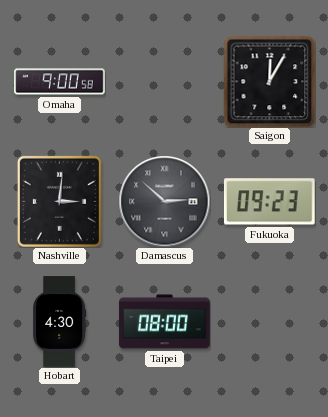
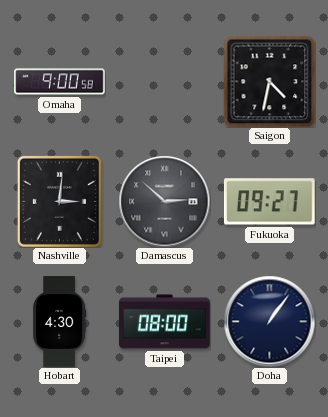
Saigon: 12:05 -> 4:32
Fukuoka: 09:23 -> 09:27
Doha: none -> 1:06
